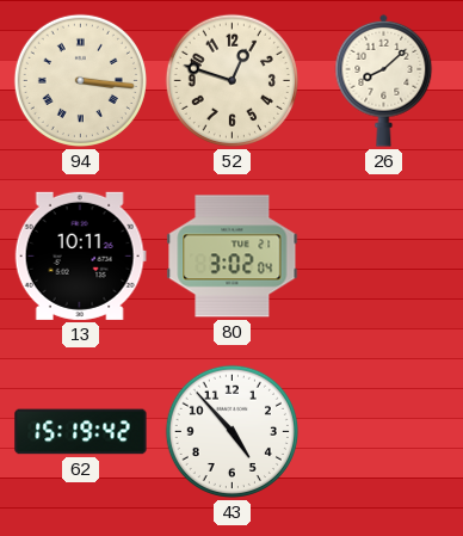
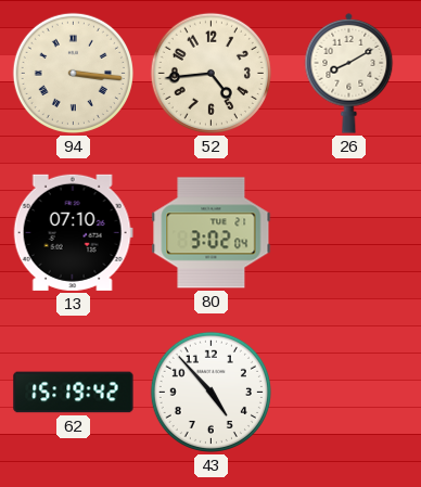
52: 12:48 -> 4:44
26: 8:08 -> 8:10
13: 10:11 -> 07:10
